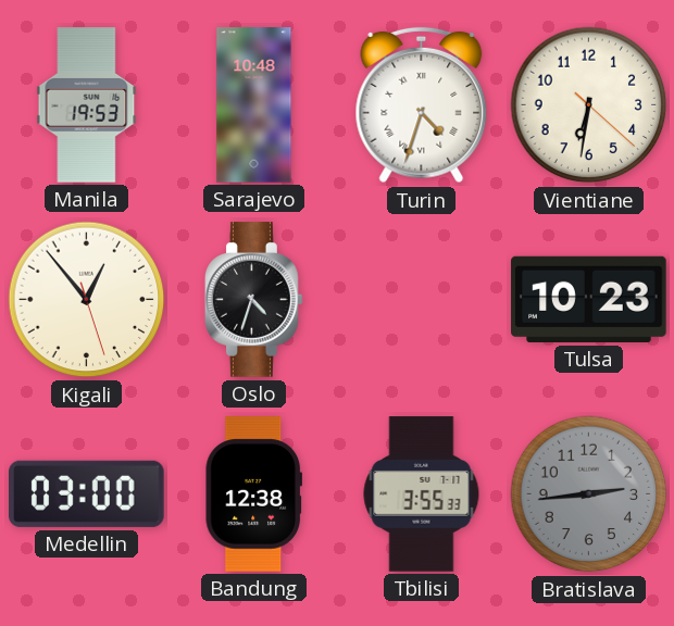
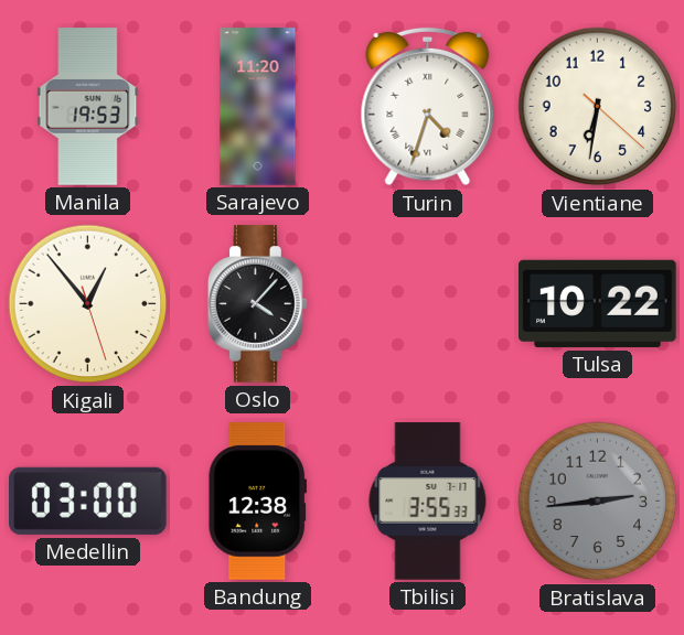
Sarajevo: 10:48 -> 11:20
Oslo: 4:33 -> 4:07
Tulsa: 10:23 -> 10:22
